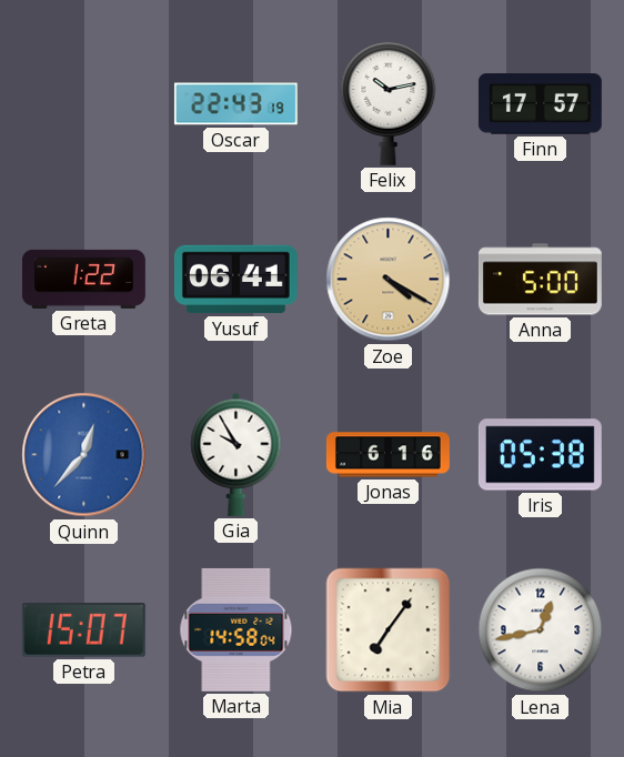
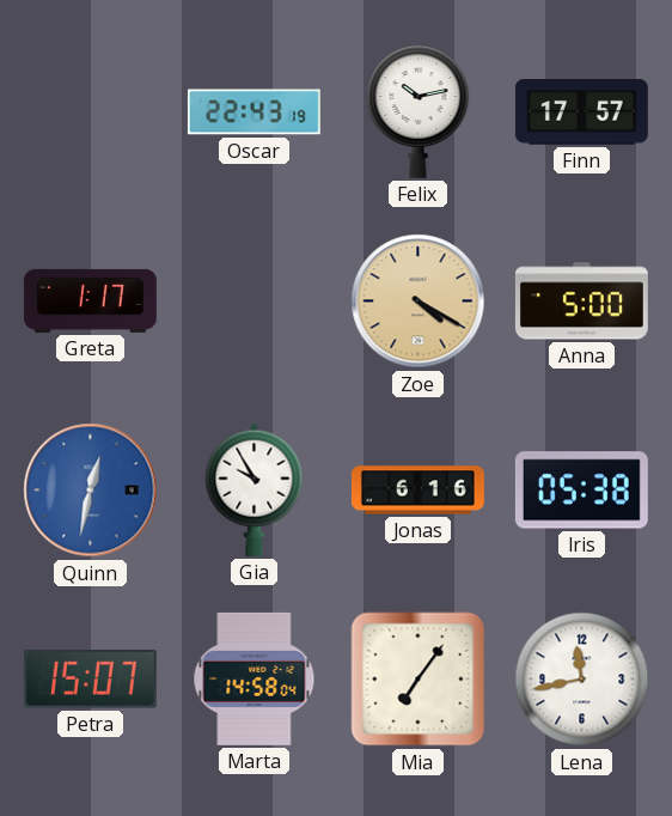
Greta: 1:22 -> 1:17
Yusuf: 06:41 -> none
Quinn: 12:37 -> 12:32
Lena: 12:43 -> 11:43
